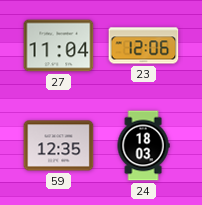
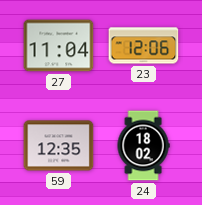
24: 18:03 -> 18:02
